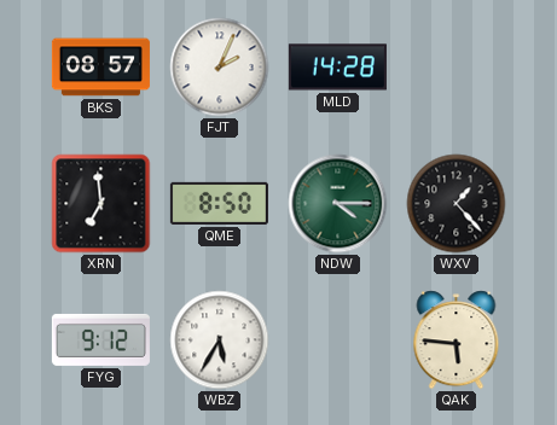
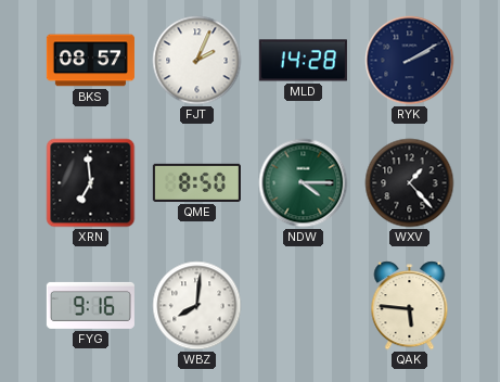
RYK: none -> 2:10
FYG: 9:12 -> 9:16
WBZ: 5:35 -> 8:01
